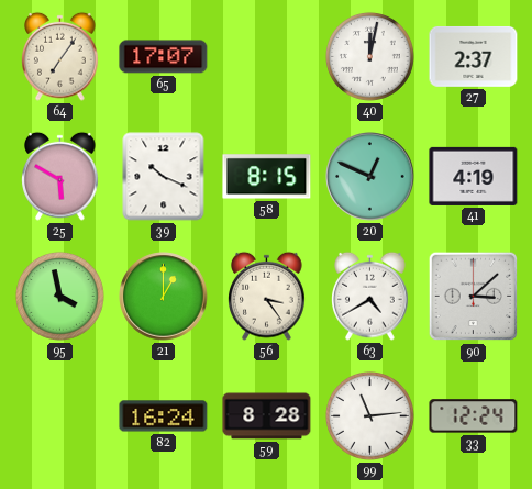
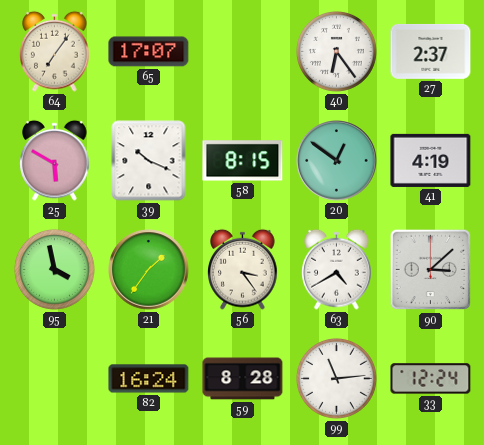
40: 12:02 -> 6:24
20: 12:49 -> 12:51
21: 1:00 -> 1:36
